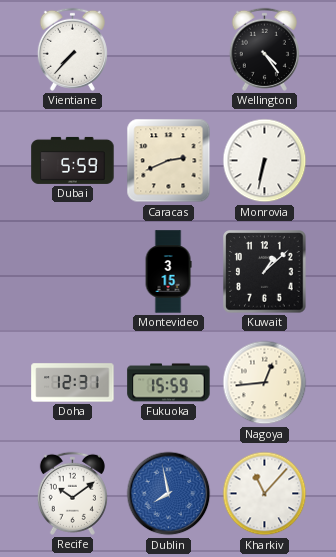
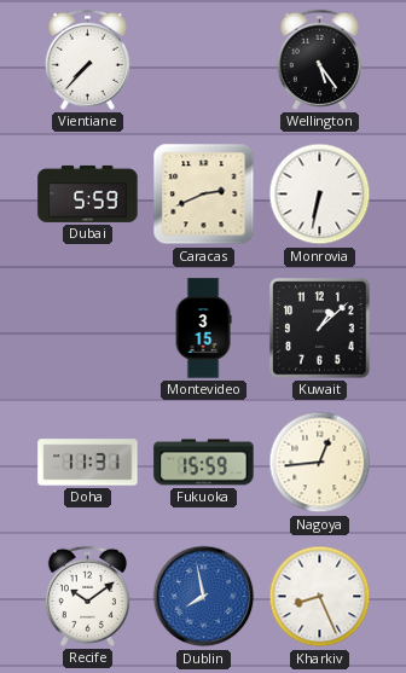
Wellington: 4:24 -> 5:24
Doha: 12:31 -> 11:31
Kharkiv: 11:07 -> 8:26
